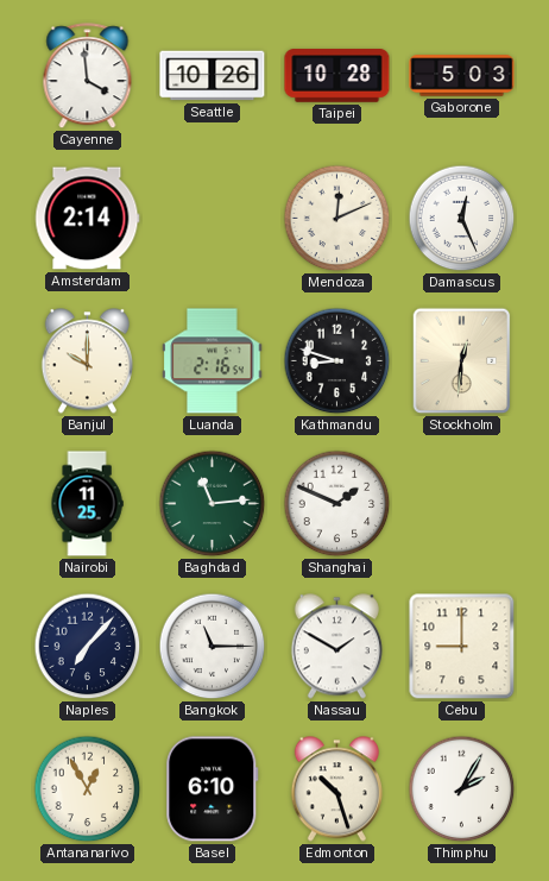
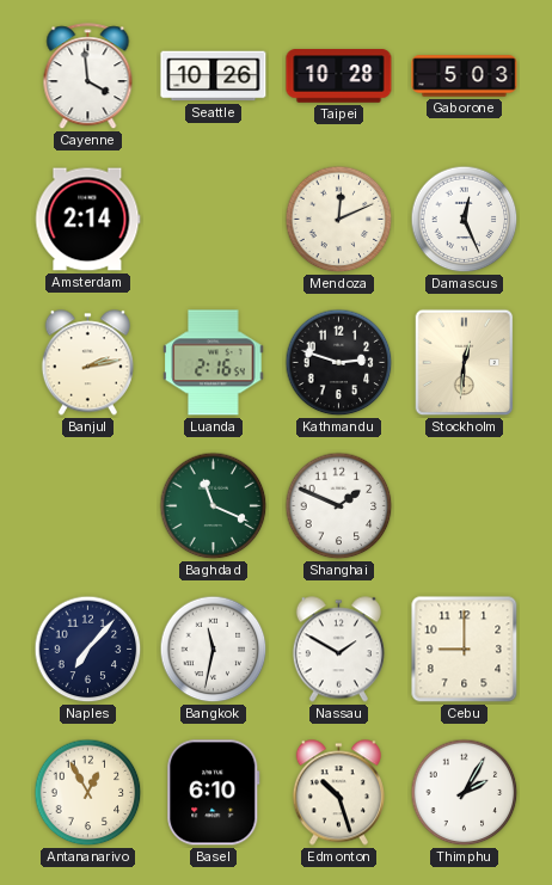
Banjul: 10:00 -> 2:13
Kathmandu: 8:48 -> 2:48
Nairobi: 11:25 -> none
Baghdad: 11:14 -> 11:19
Bangkok: 11:15 -> 11:32
